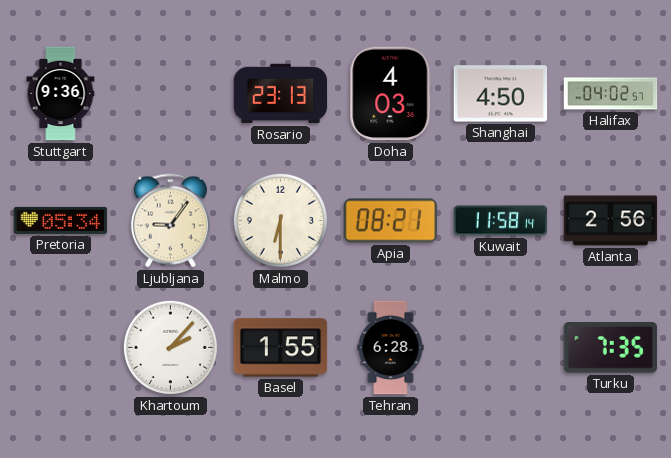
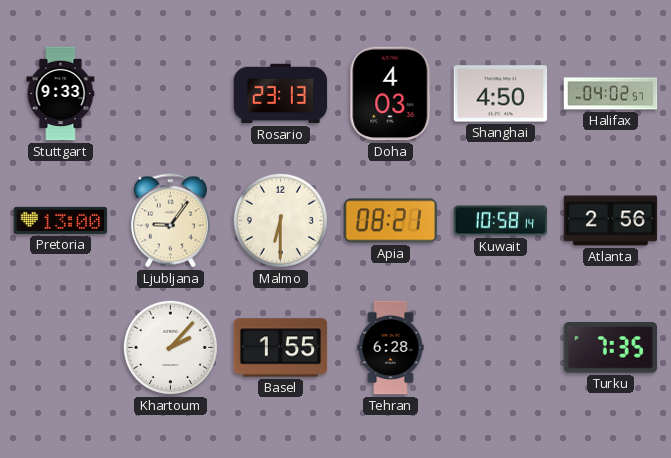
Stuttgart: 9:36 -> 9:33
Pretoria: 05:34 -> 13:00
Kuwait: 11:58 -> 10:58
